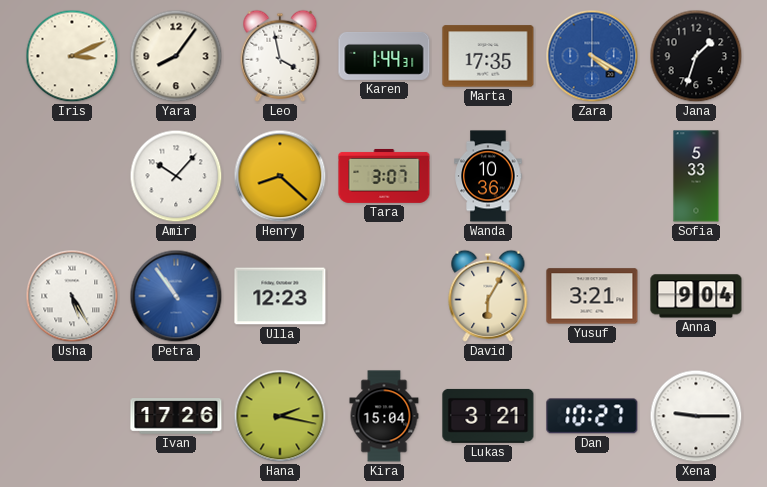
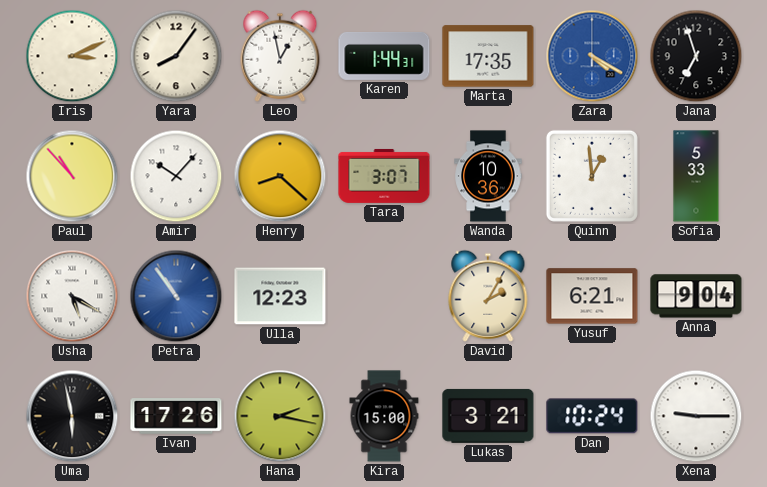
Leo: 3:58 -> 12:58
Jana: 1:33 -> 6:57
Paul: none -> 10:53
Quinn: none -> 12:59
Usha: 5:25 -> 5:20
David: 6:05 -> 2:05
Yusuf: 3:21 -> 6:21
Uma: none -> 5:58
Kira: 15:04 -> 15:00
Dan: 10:27 -> 10:24
